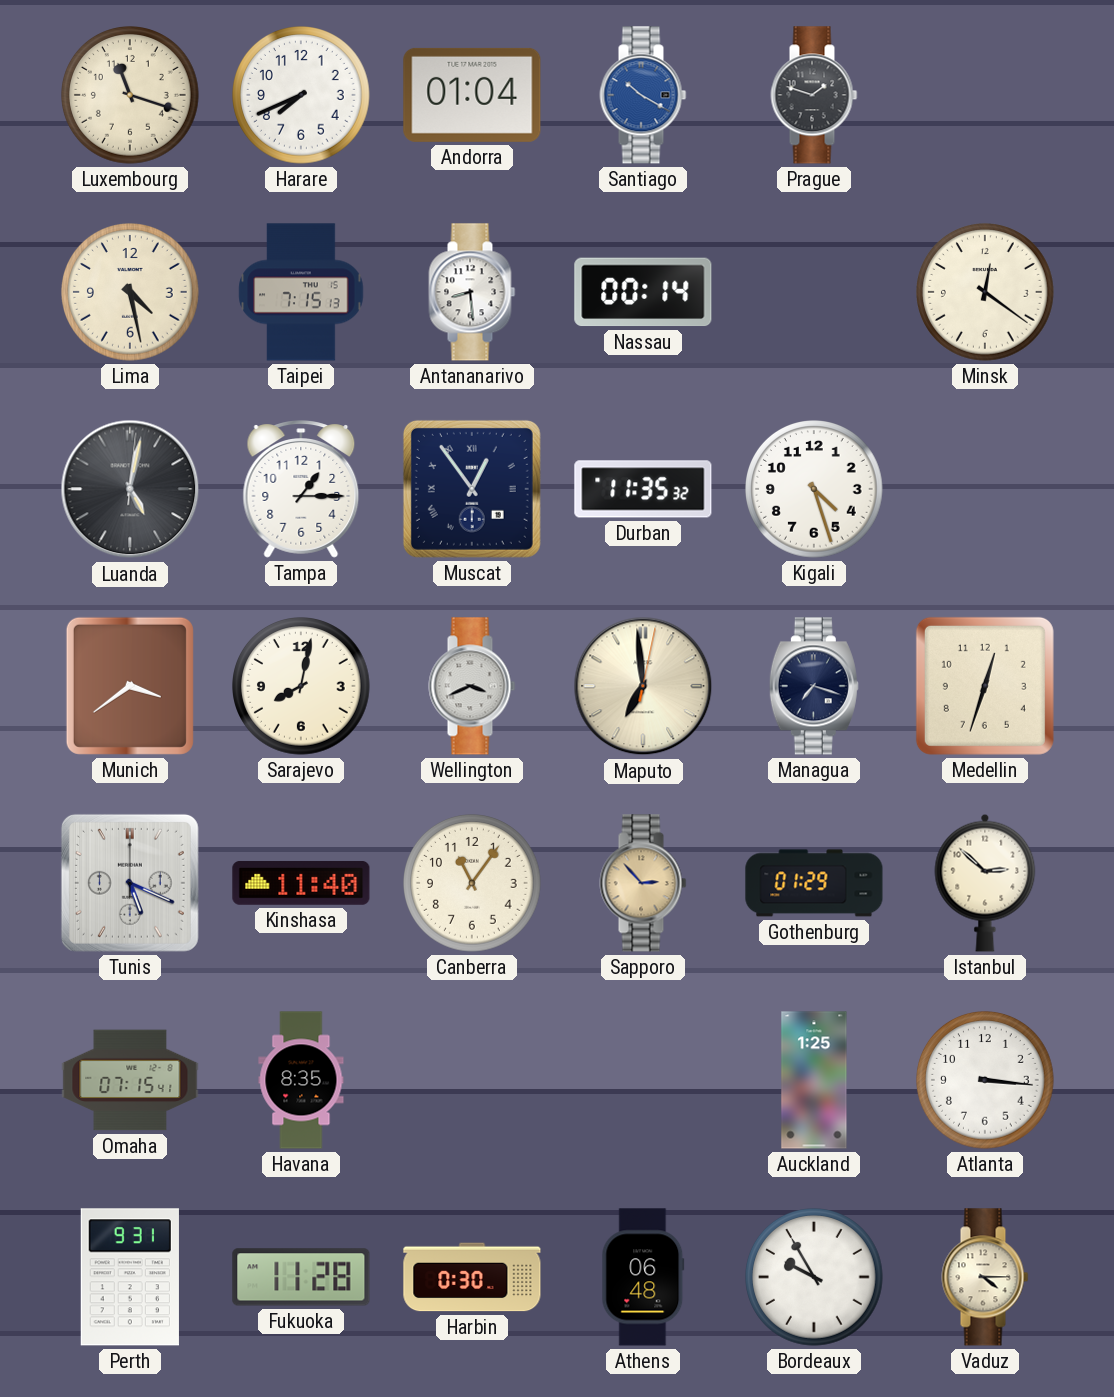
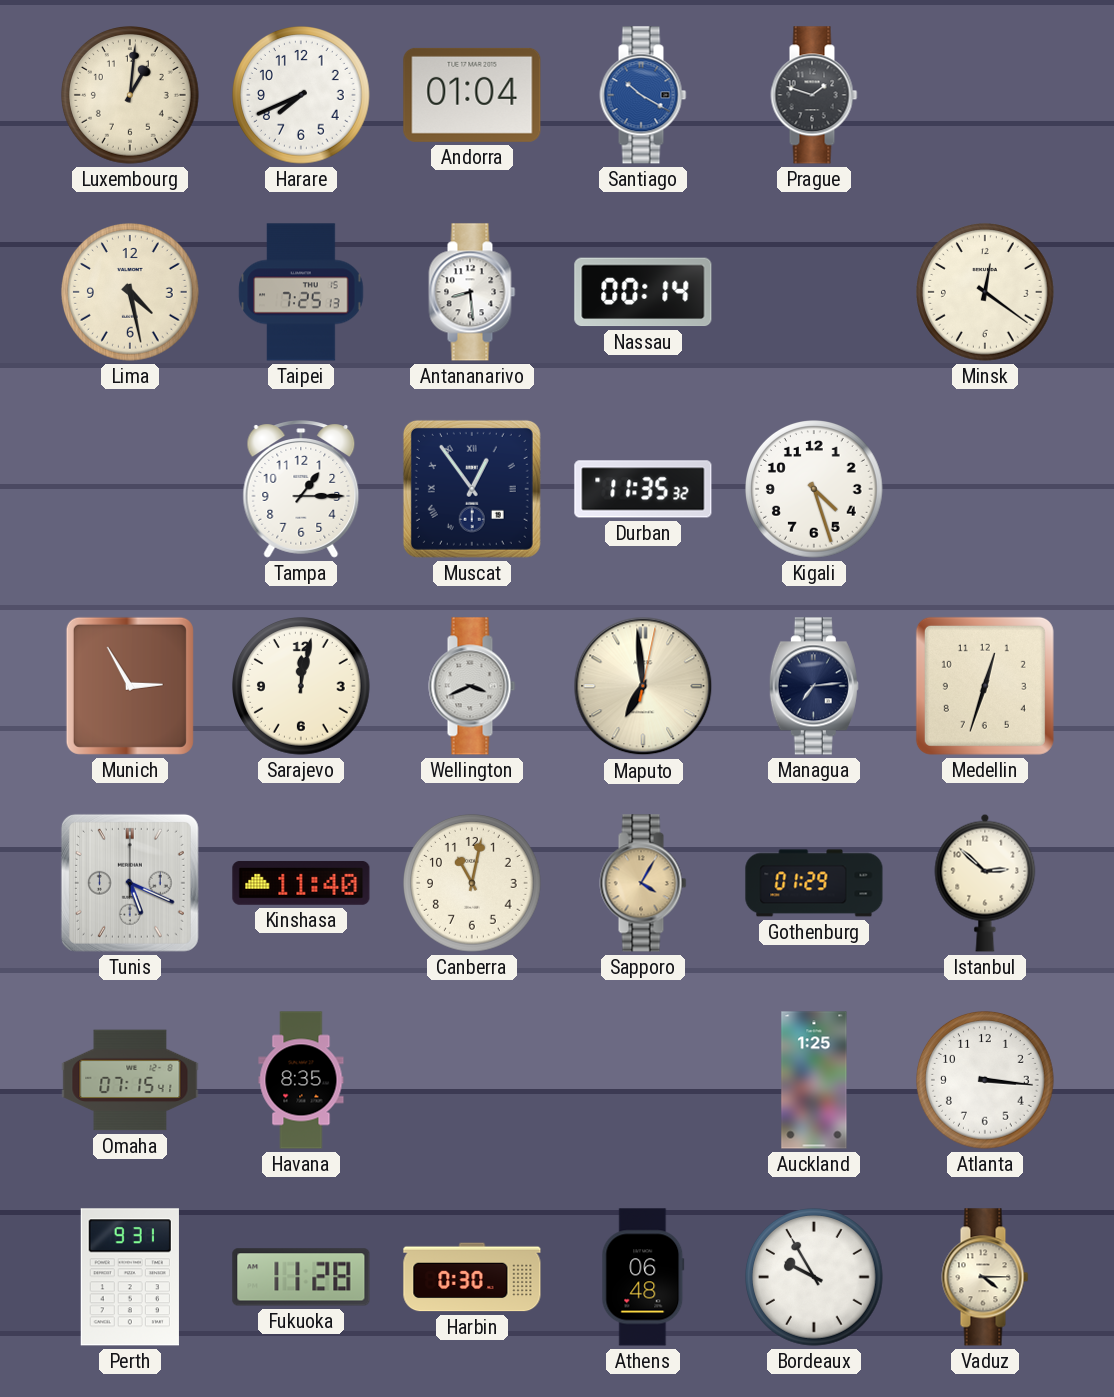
Luxembourg: 11:18 -> 1:01
Taipei: 7:15 -> 7:25
Luanda: 5:02 -> none
Munich: 3:39 -> 2:55
Sarajevo: 8:02 -> 12:02
Managua: 7:18 -> 7:14
Canberra: 11:06 -> 11:02
Sapporo: 2:53 -> 4:05
